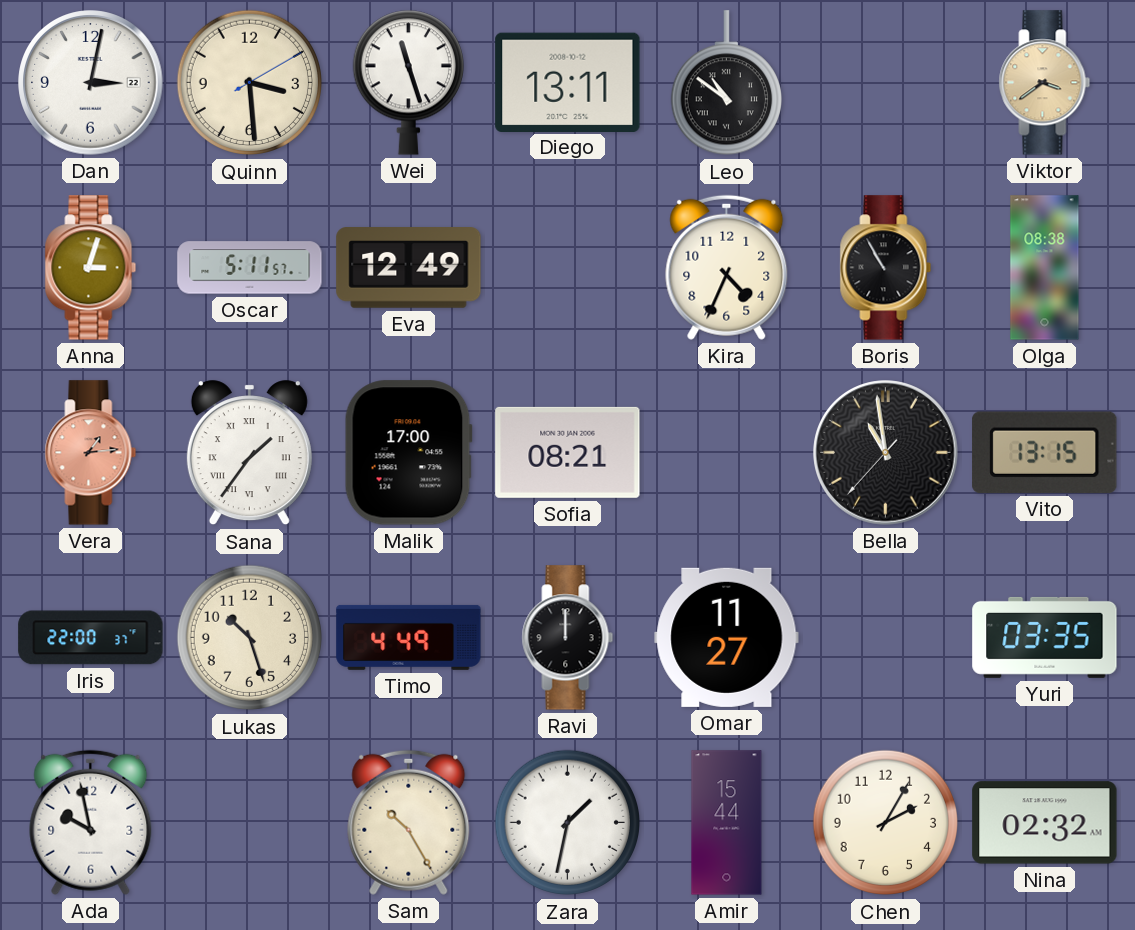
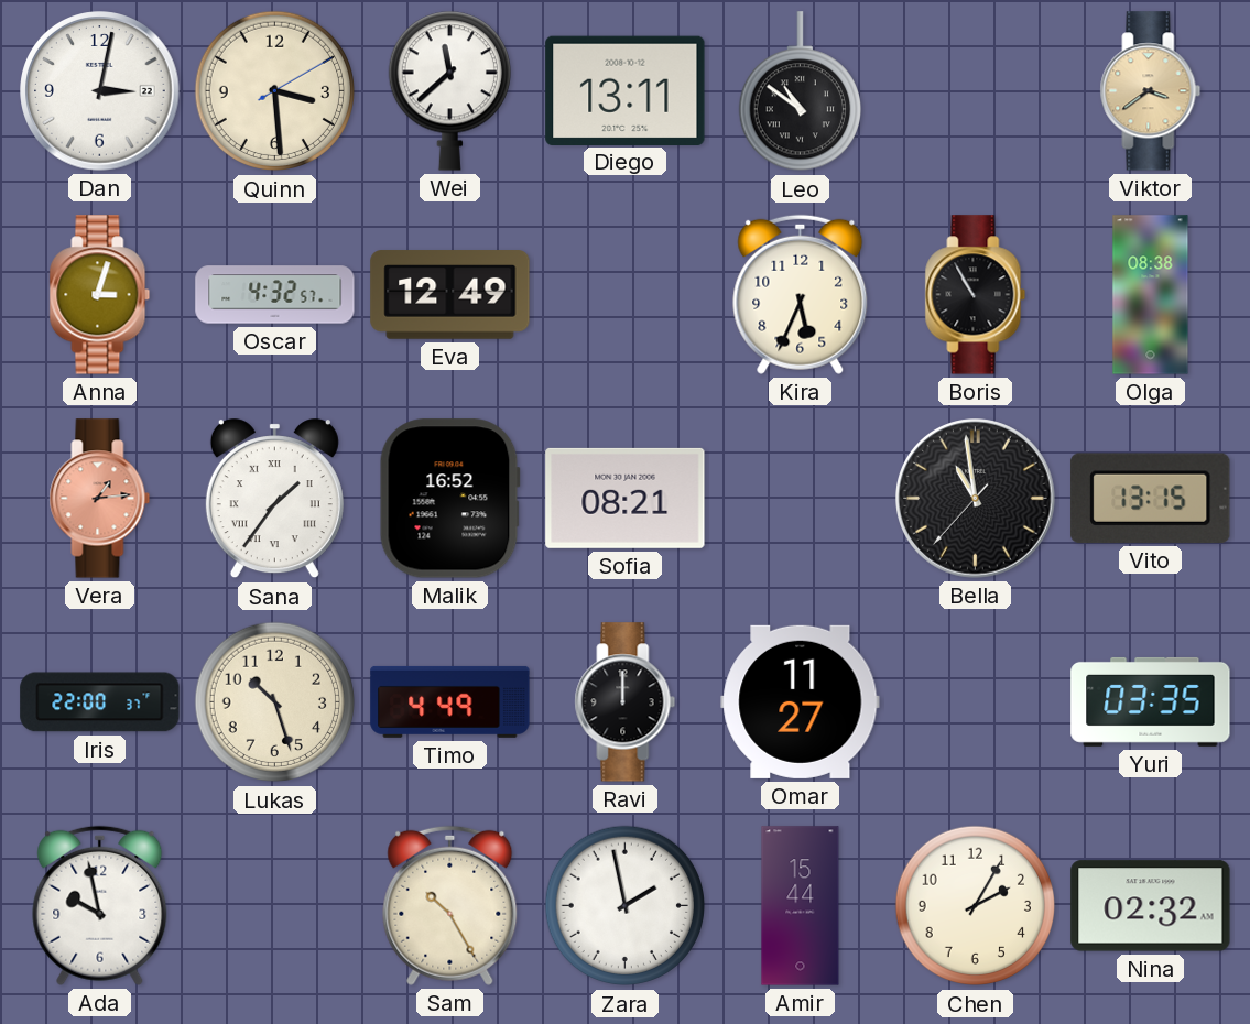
Wei: 11:27 -> 11:38
Oscar: 5:11 -> 4:32
Kira: 4:34 -> 5:34
Malik: 17:00 -> 16:52
Zara: 1:32 -> 1:58
